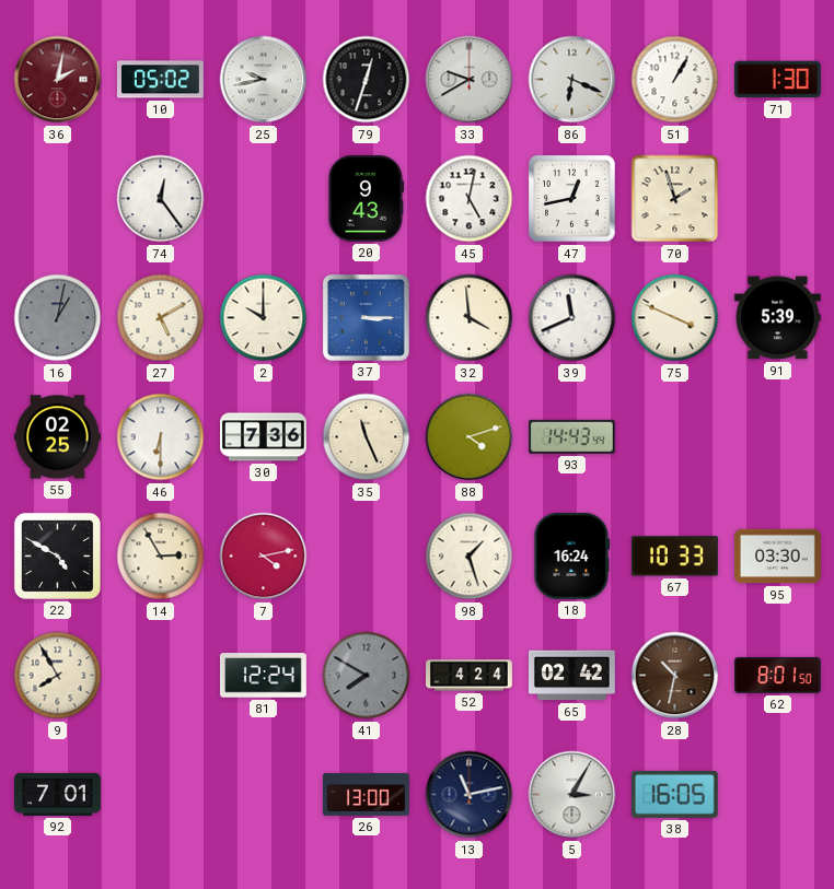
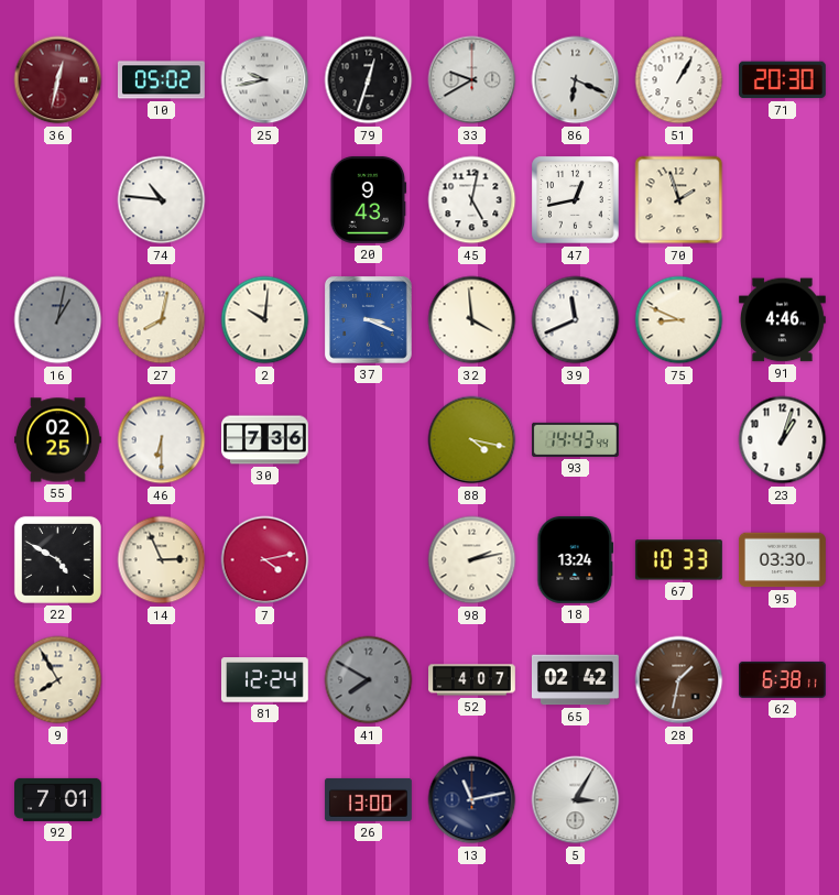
36: 2:02 -> 12:32
71: 1:30 -> 20:30
74: 12:24 -> 10:46
27: 5:10 -> 8:02
2: 10:00 -> 10:01
37: 3:15 -> 3:19
75: 3:49 -> 8:49
91: 5:39 -> 4:46
35: 11:26 -> none
88: 4:12 -> 4:17
23: none -> 1:03
14: 2:55 -> 2:56
98: 1:27 -> 2:13
18: 16:24 -> 13:24
52: 4:24 -> 4:07
28: 10:32 -> 1:32
62: 8:01 -> 6:38
38: 16:05 -> none
